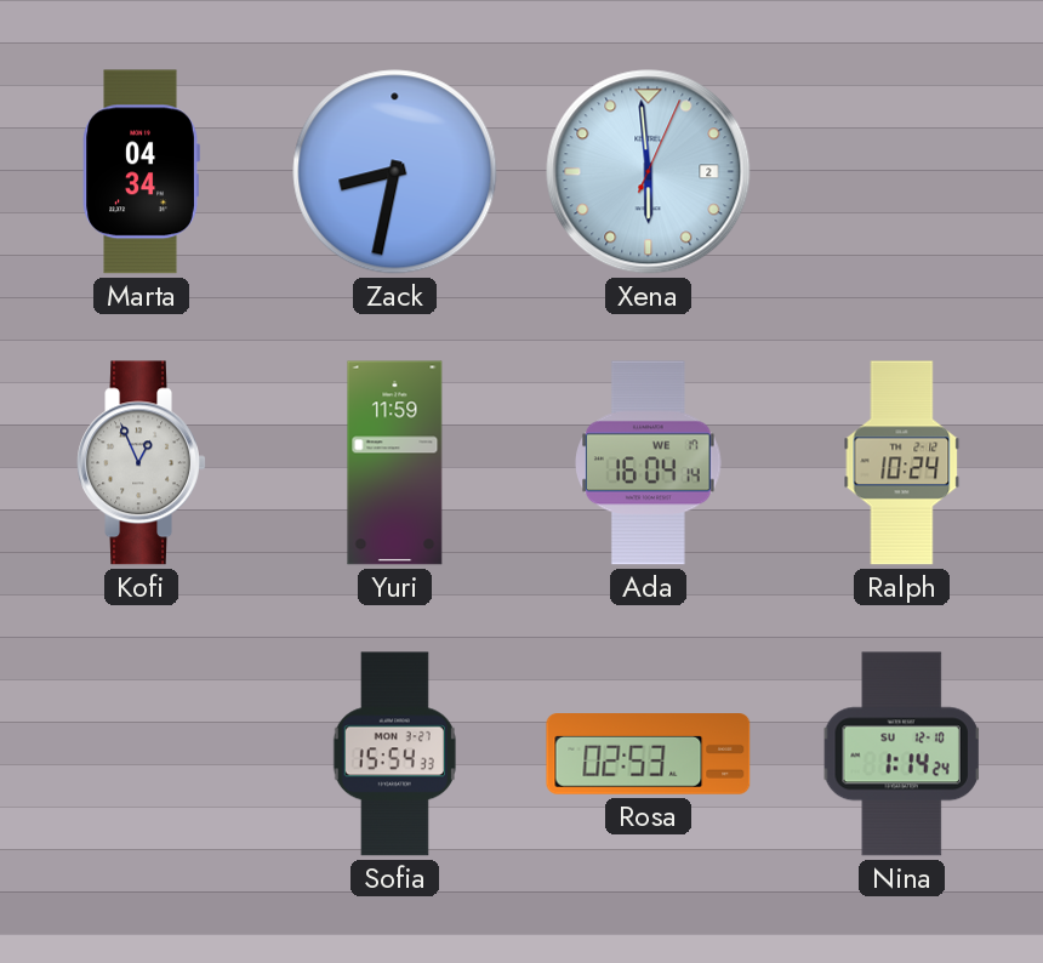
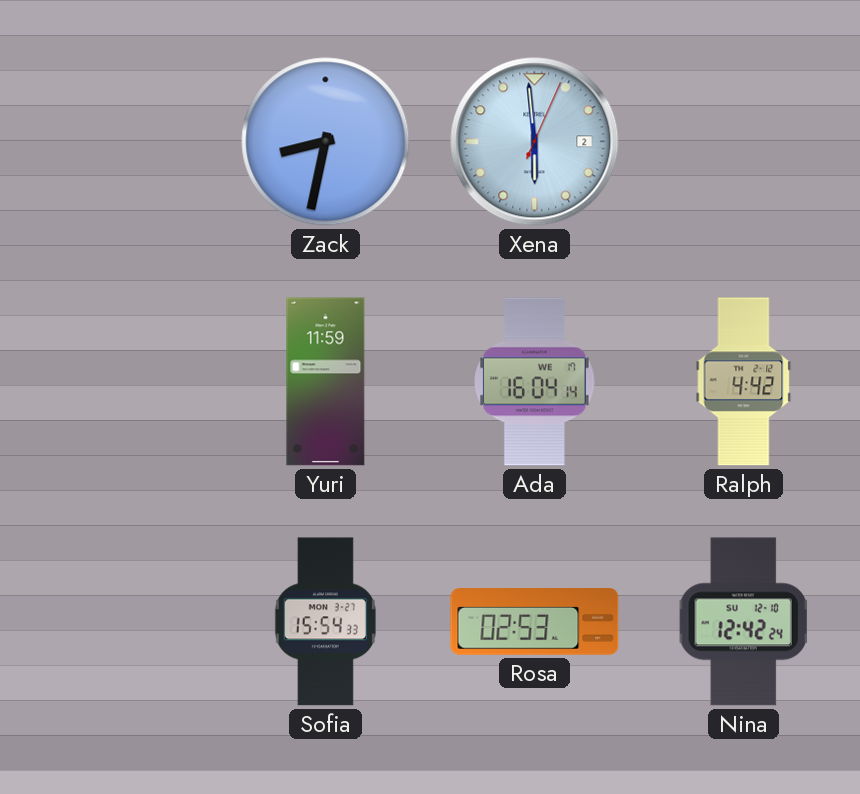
Marta: 04:34 -> none
Kofi: 12:56 -> none
Ralph: 10:24 -> 4:42
Nina: 1:14 -> 12:42
